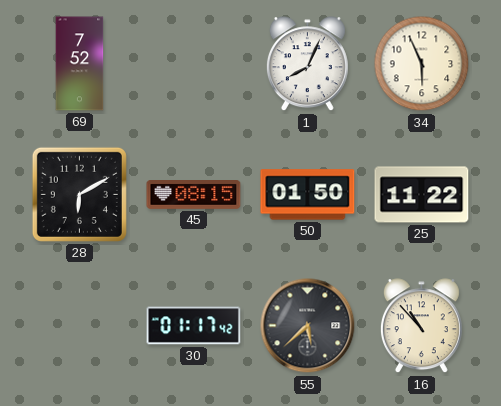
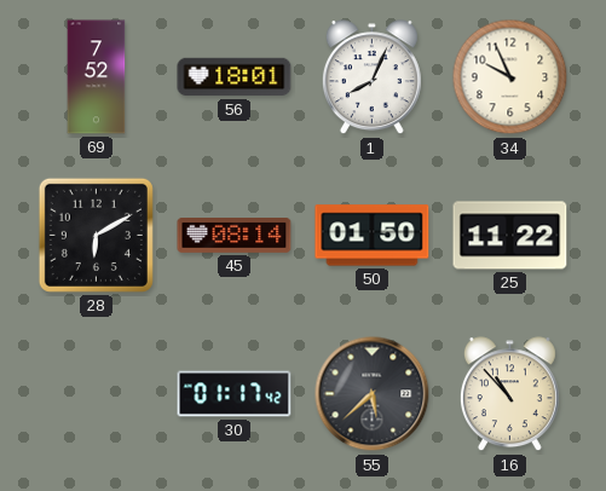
56: none -> 18:01
34: 5:56 -> 9:56
45: 08:15 -> 08:14
